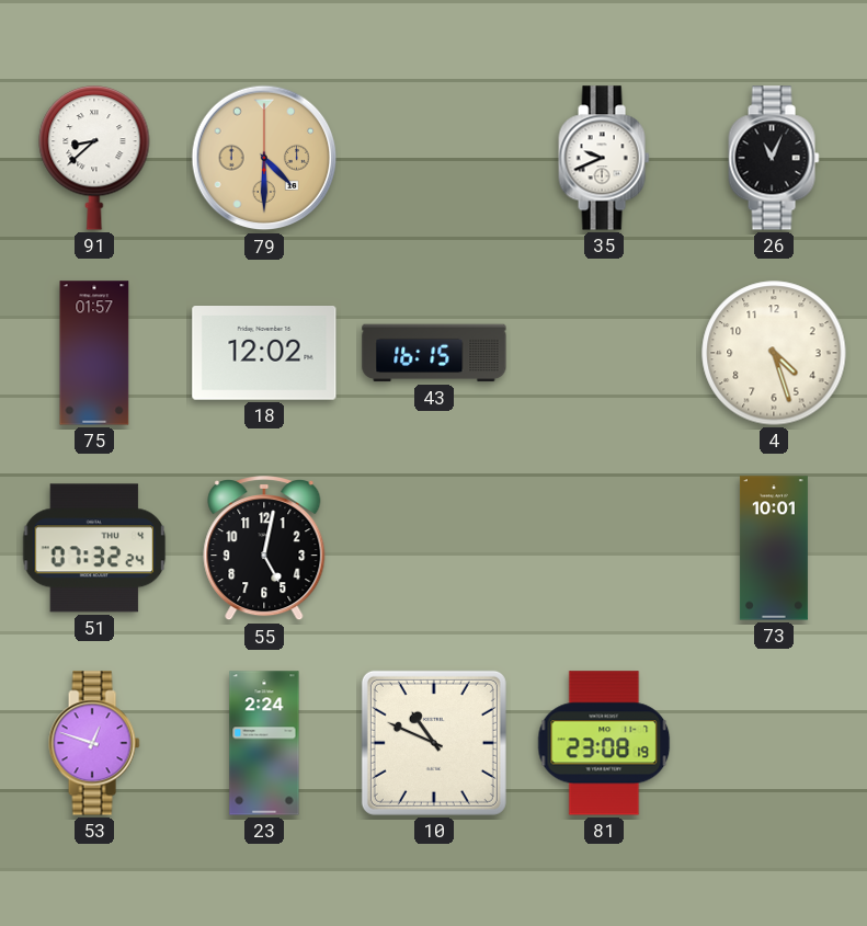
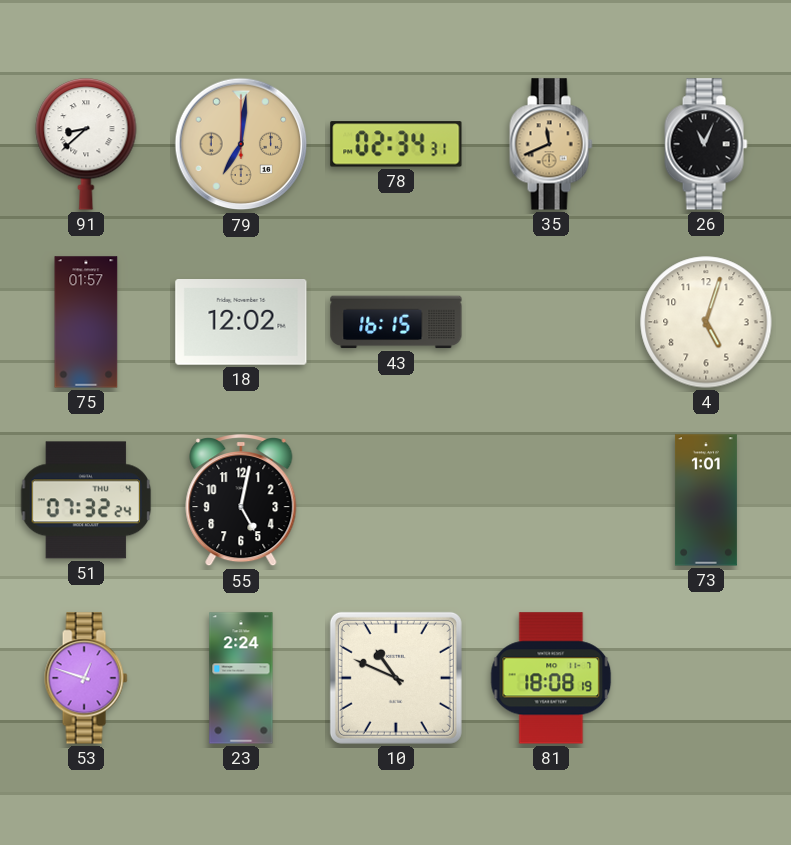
79: 4:30 -> 7:01
78: none -> 02:34
35: 9:41 -> 11:41
35 dial: white -> champagne
4: 4:27 -> 5:03
73: 10:01 -> 1:01
81: 23:08 -> 18:08
